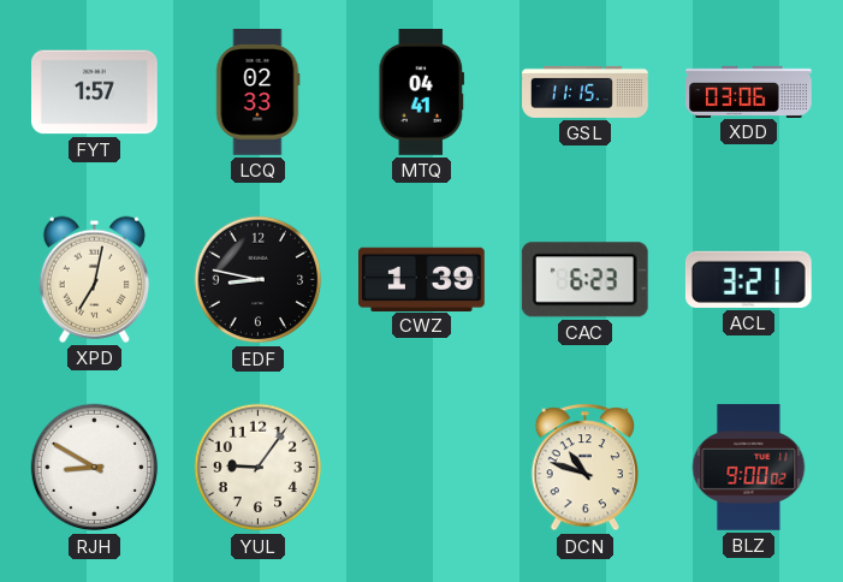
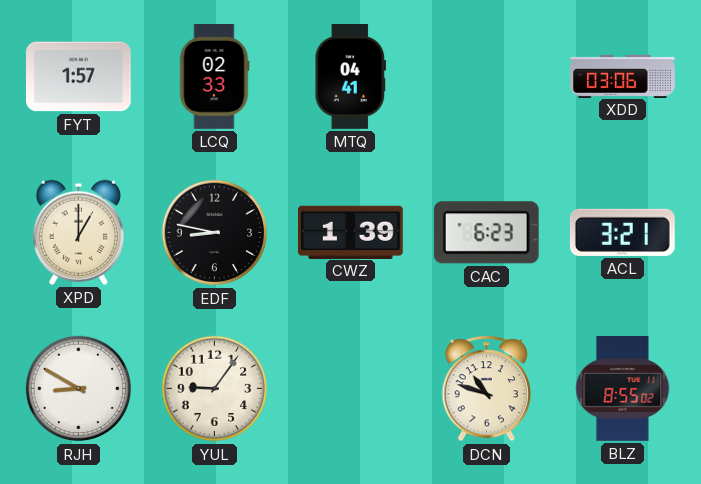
GSL: 11:15 -> none
XPD: 7:02 -> 1:00
BLZ: 9:00 -> 8:55
